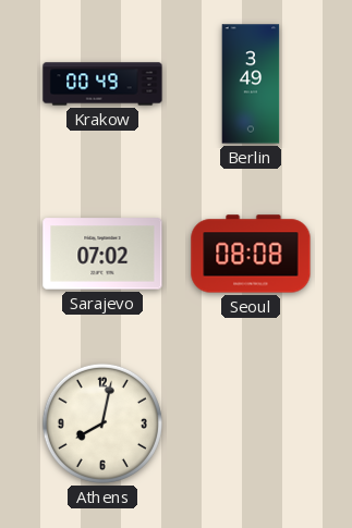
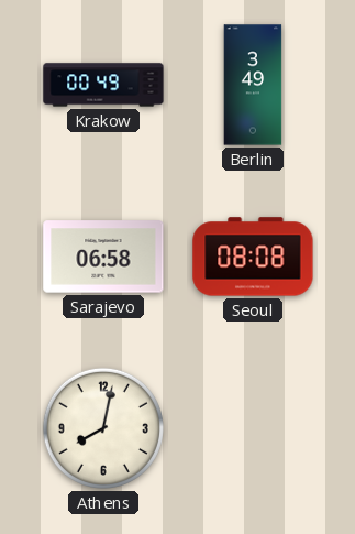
Sarajevo: 07:02 -> 06:58
